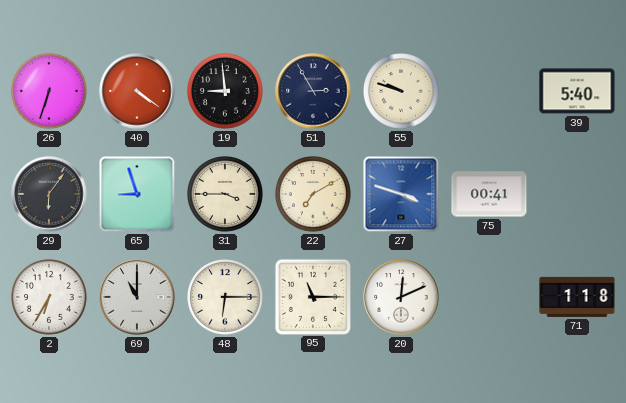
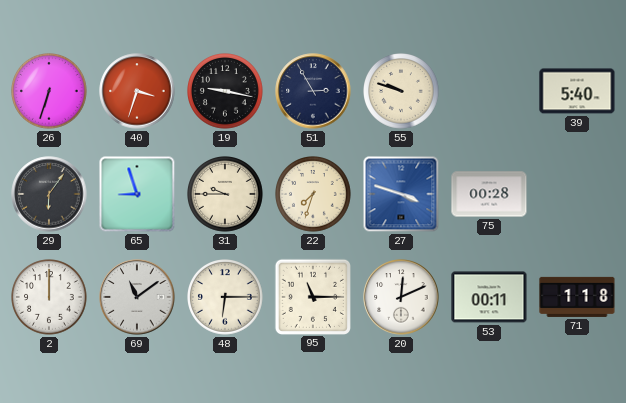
40: 4:21 -> 3:33
19: 8:59 -> 9:17
31: 3:45 -> 9:45
22: 7:10 -> 7:33
75: 00:41 -> 00:28
2: 6:35 -> 12:00
69: 11:00 -> 11:09
53: none -> 00:11
